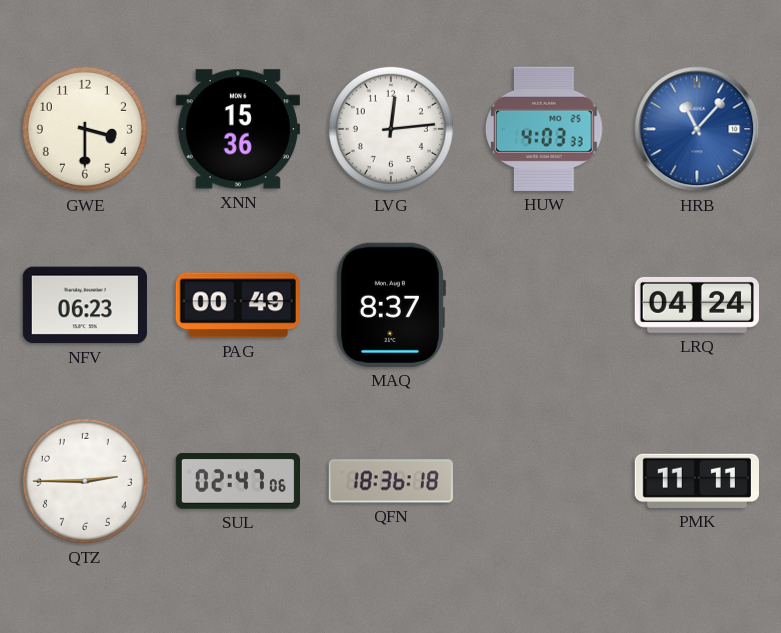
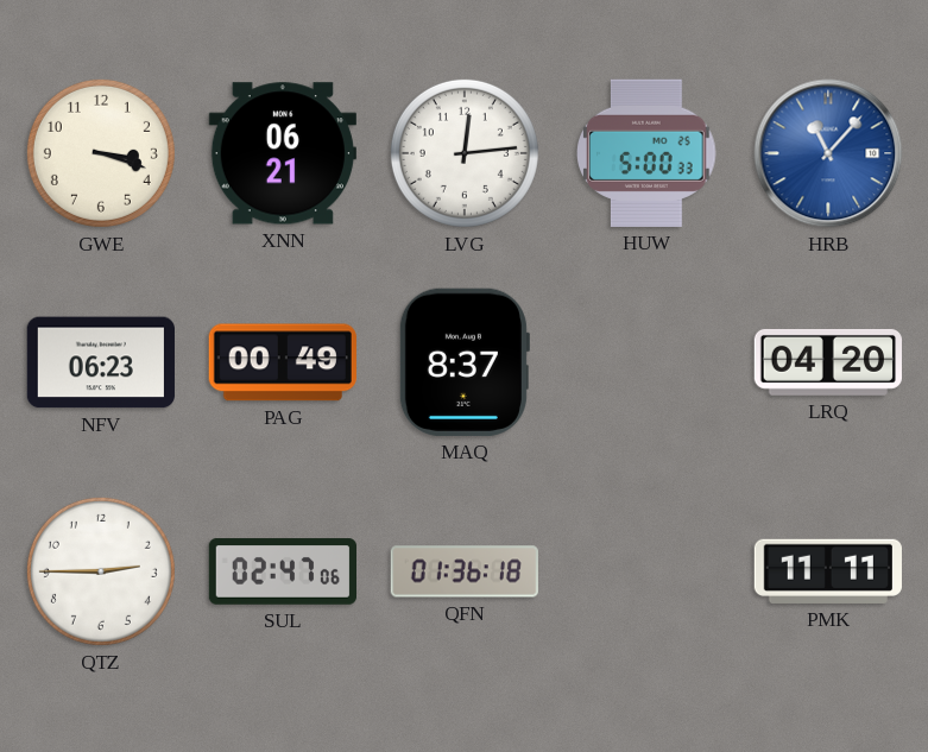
GWE: 3:30 -> 3:18
XNN: 15:36 -> 06:21
HUW: 4:03 -> 5:00
LRQ: 04:24 -> 04:20
QFN: 18:36 -> 01:36
